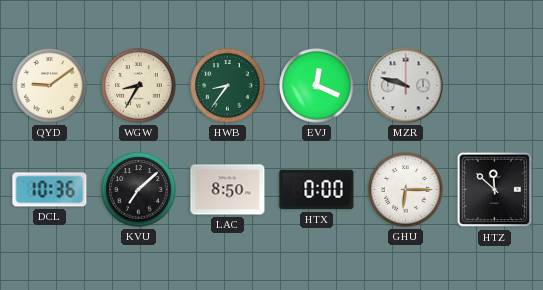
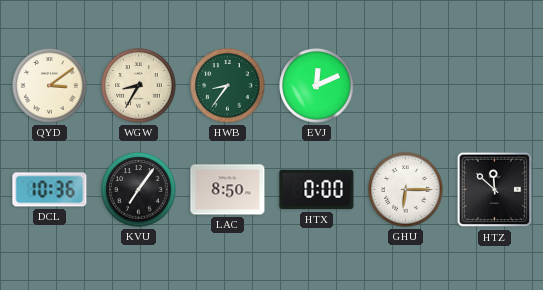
QYD: 9:09 -> 3:09
EVJ: 12:19 -> 12:11
MZR: 9:48 -> none
KVU: 7:08 -> 7:06
